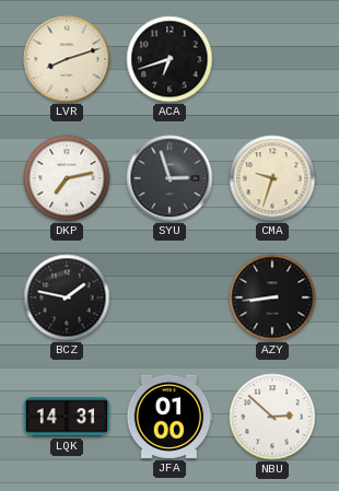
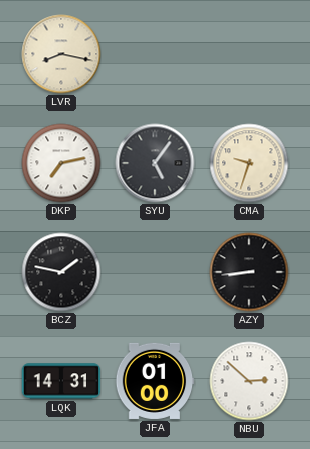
LVR: 8:12 -> 8:17
ACA: 6:42 -> none
SYU: 2:57 -> 5:06
